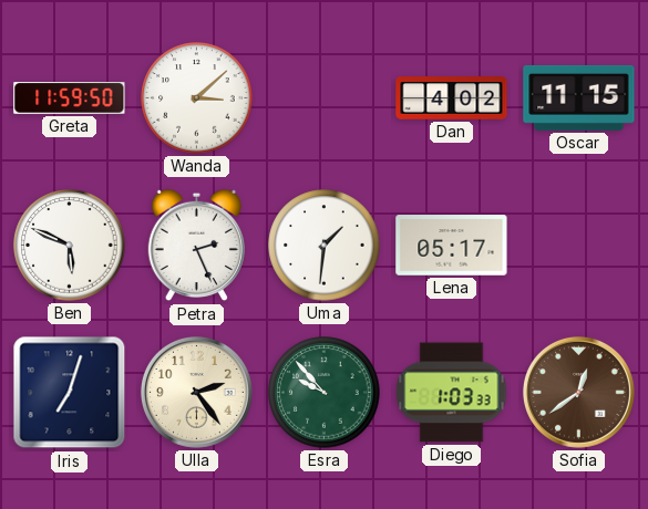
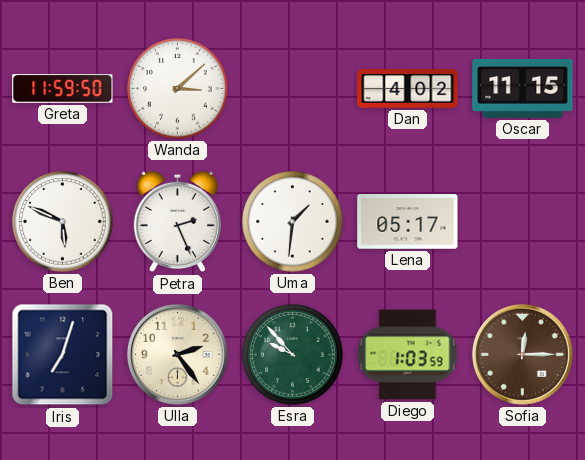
Diego: 1:03:33 -> 1:03:59
Sofia: 12:39 -> 12:15
